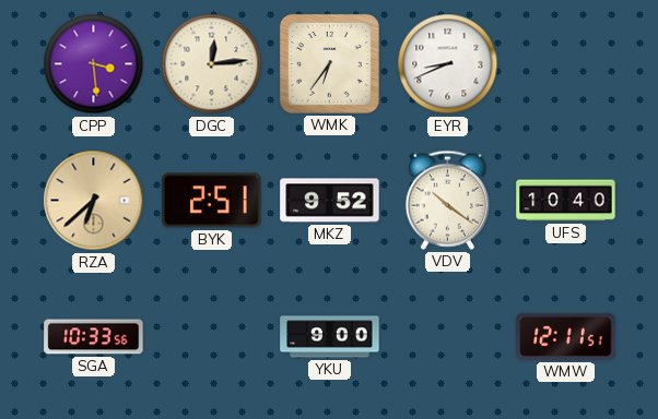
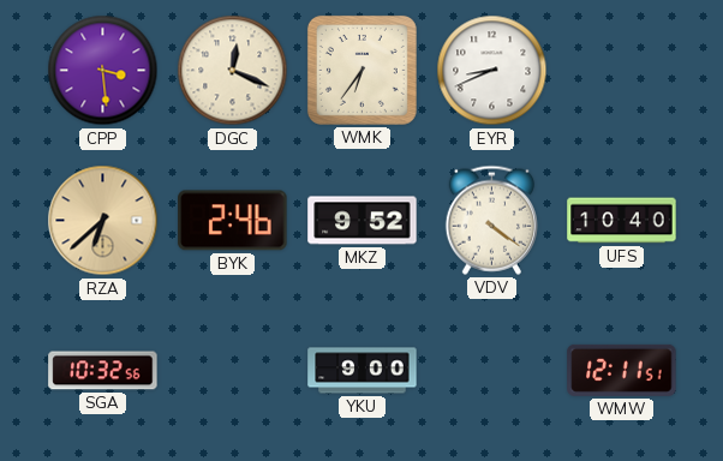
DGC: 12:14 -> 12:19
BYK: 2:51 -> 2:46
VDV: 10:21 -> 4:21
SGA: 10:33 -> 10:32
